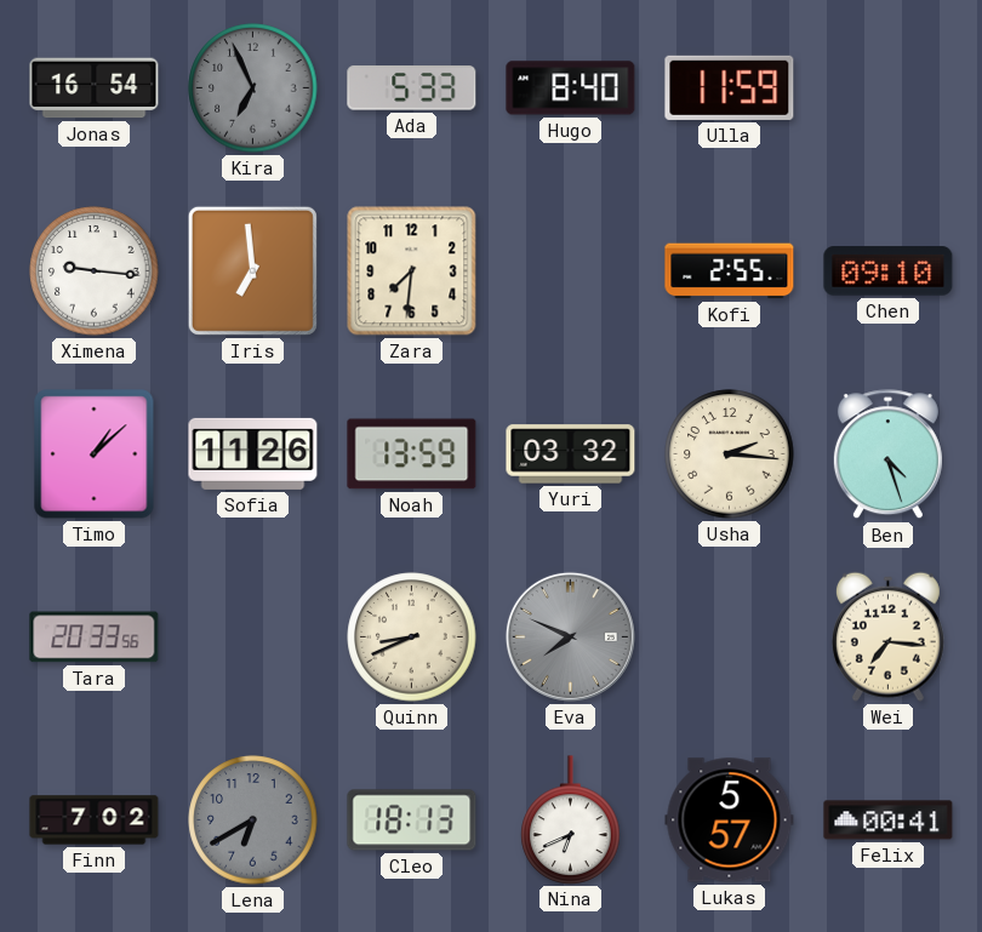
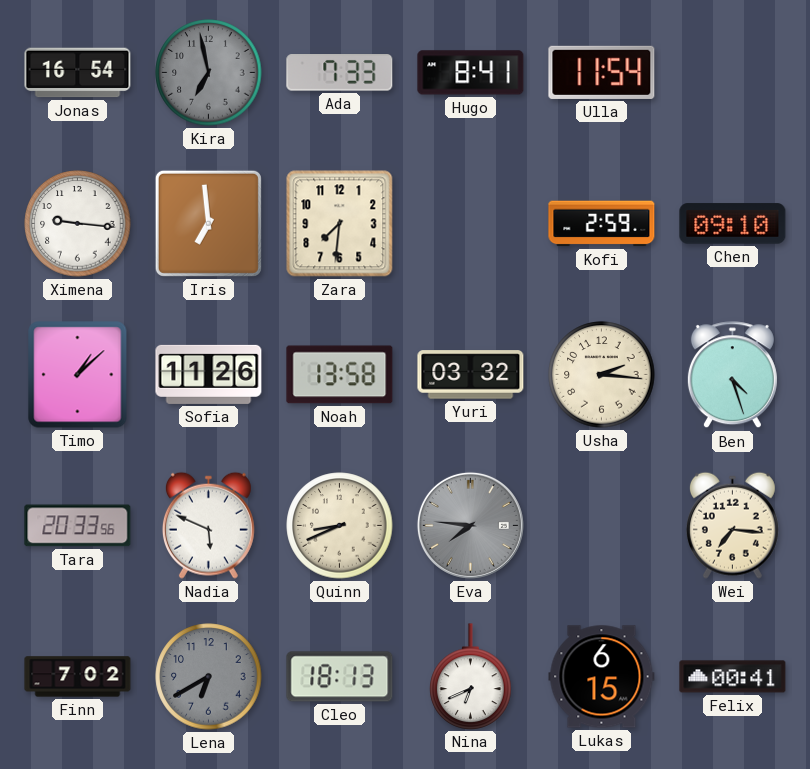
Kira: 6:56 -> 6:58
Ada: 5:33 -> 7:33
Hugo: 8:40 -> 8:41
Ulla: 11:59 -> 11:54
Kofi: 2:55 -> 2:59
Noah: 13:59 -> 13:58
Nadia: none -> 5:49
Eva: 7:49 -> 7:46
Lukas: 5:57 -> 6:15
